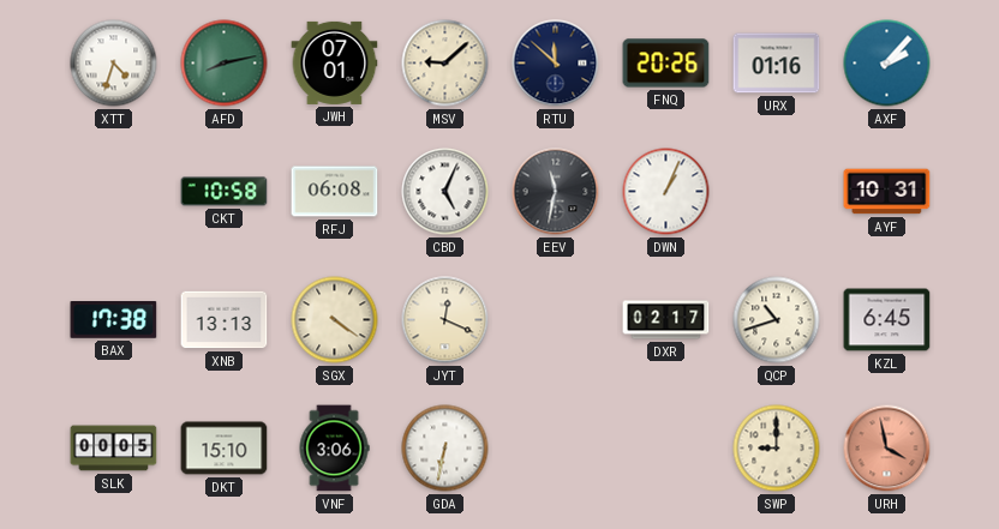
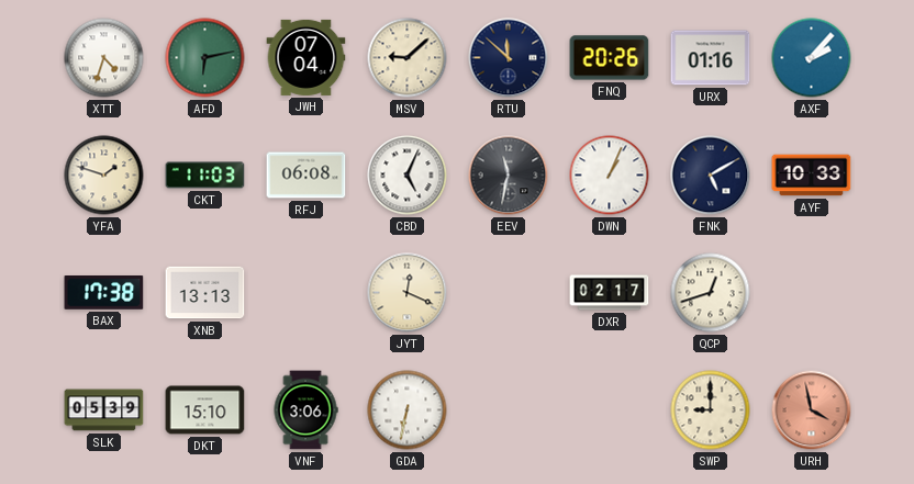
AFD: 8:13 -> 6:13
JWH: 07:01 -> 07:04
YFA: none -> 1:48
CKT: 10:58 -> 11:03
FNK: none -> 5:10
AYF: 10:31 -> 10:33
SGX: 4:21 -> none
QCP: 10:42 -> 12:42
KZL: 6:45 -> none
SLK: 00:05 -> 05:39
